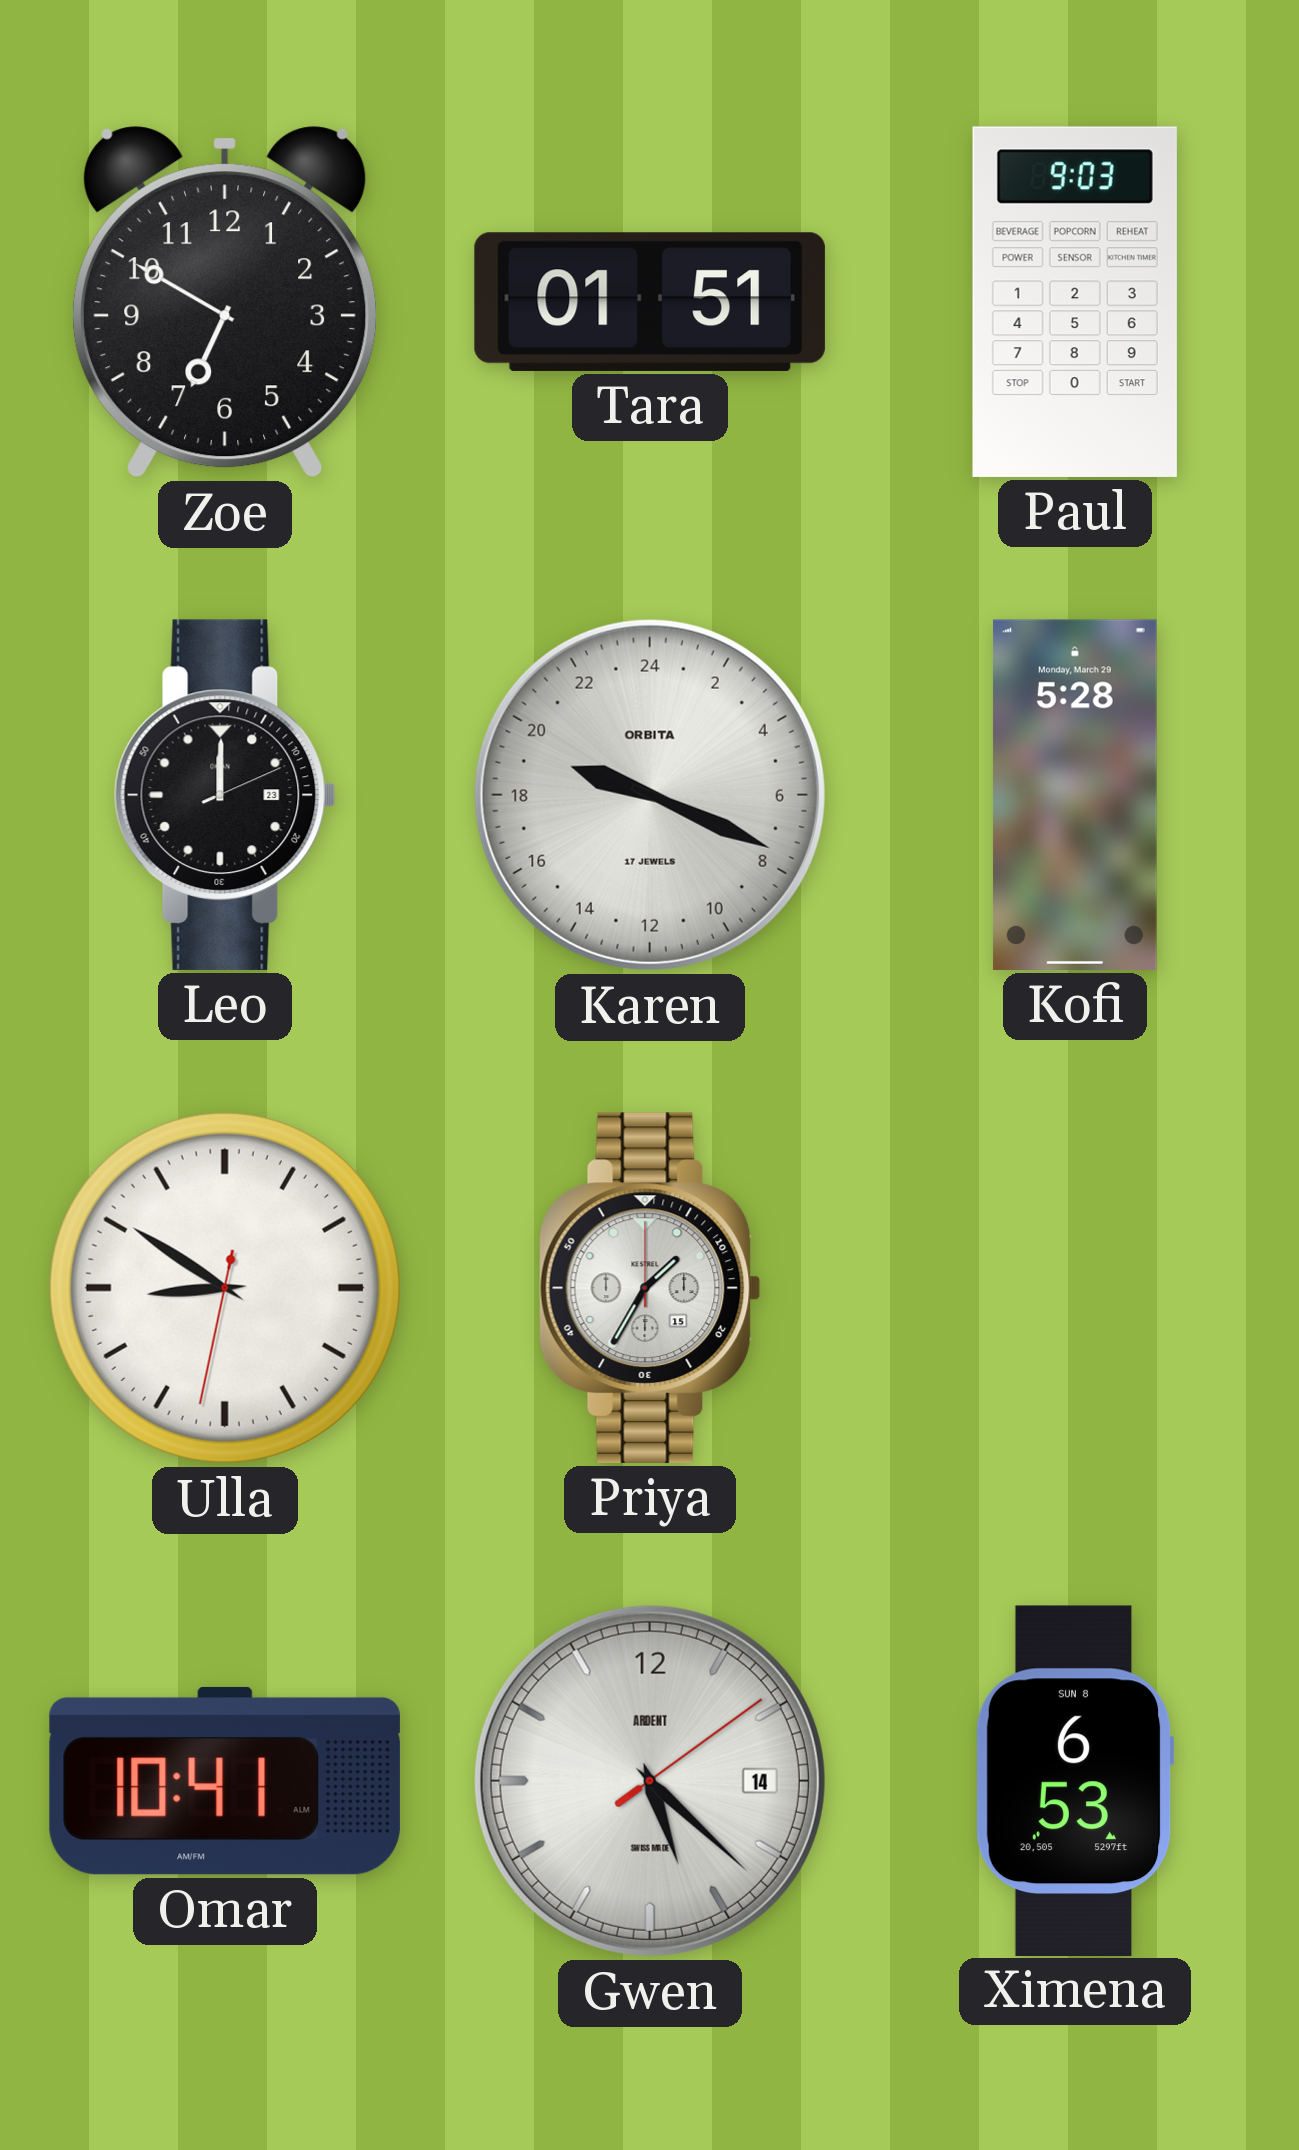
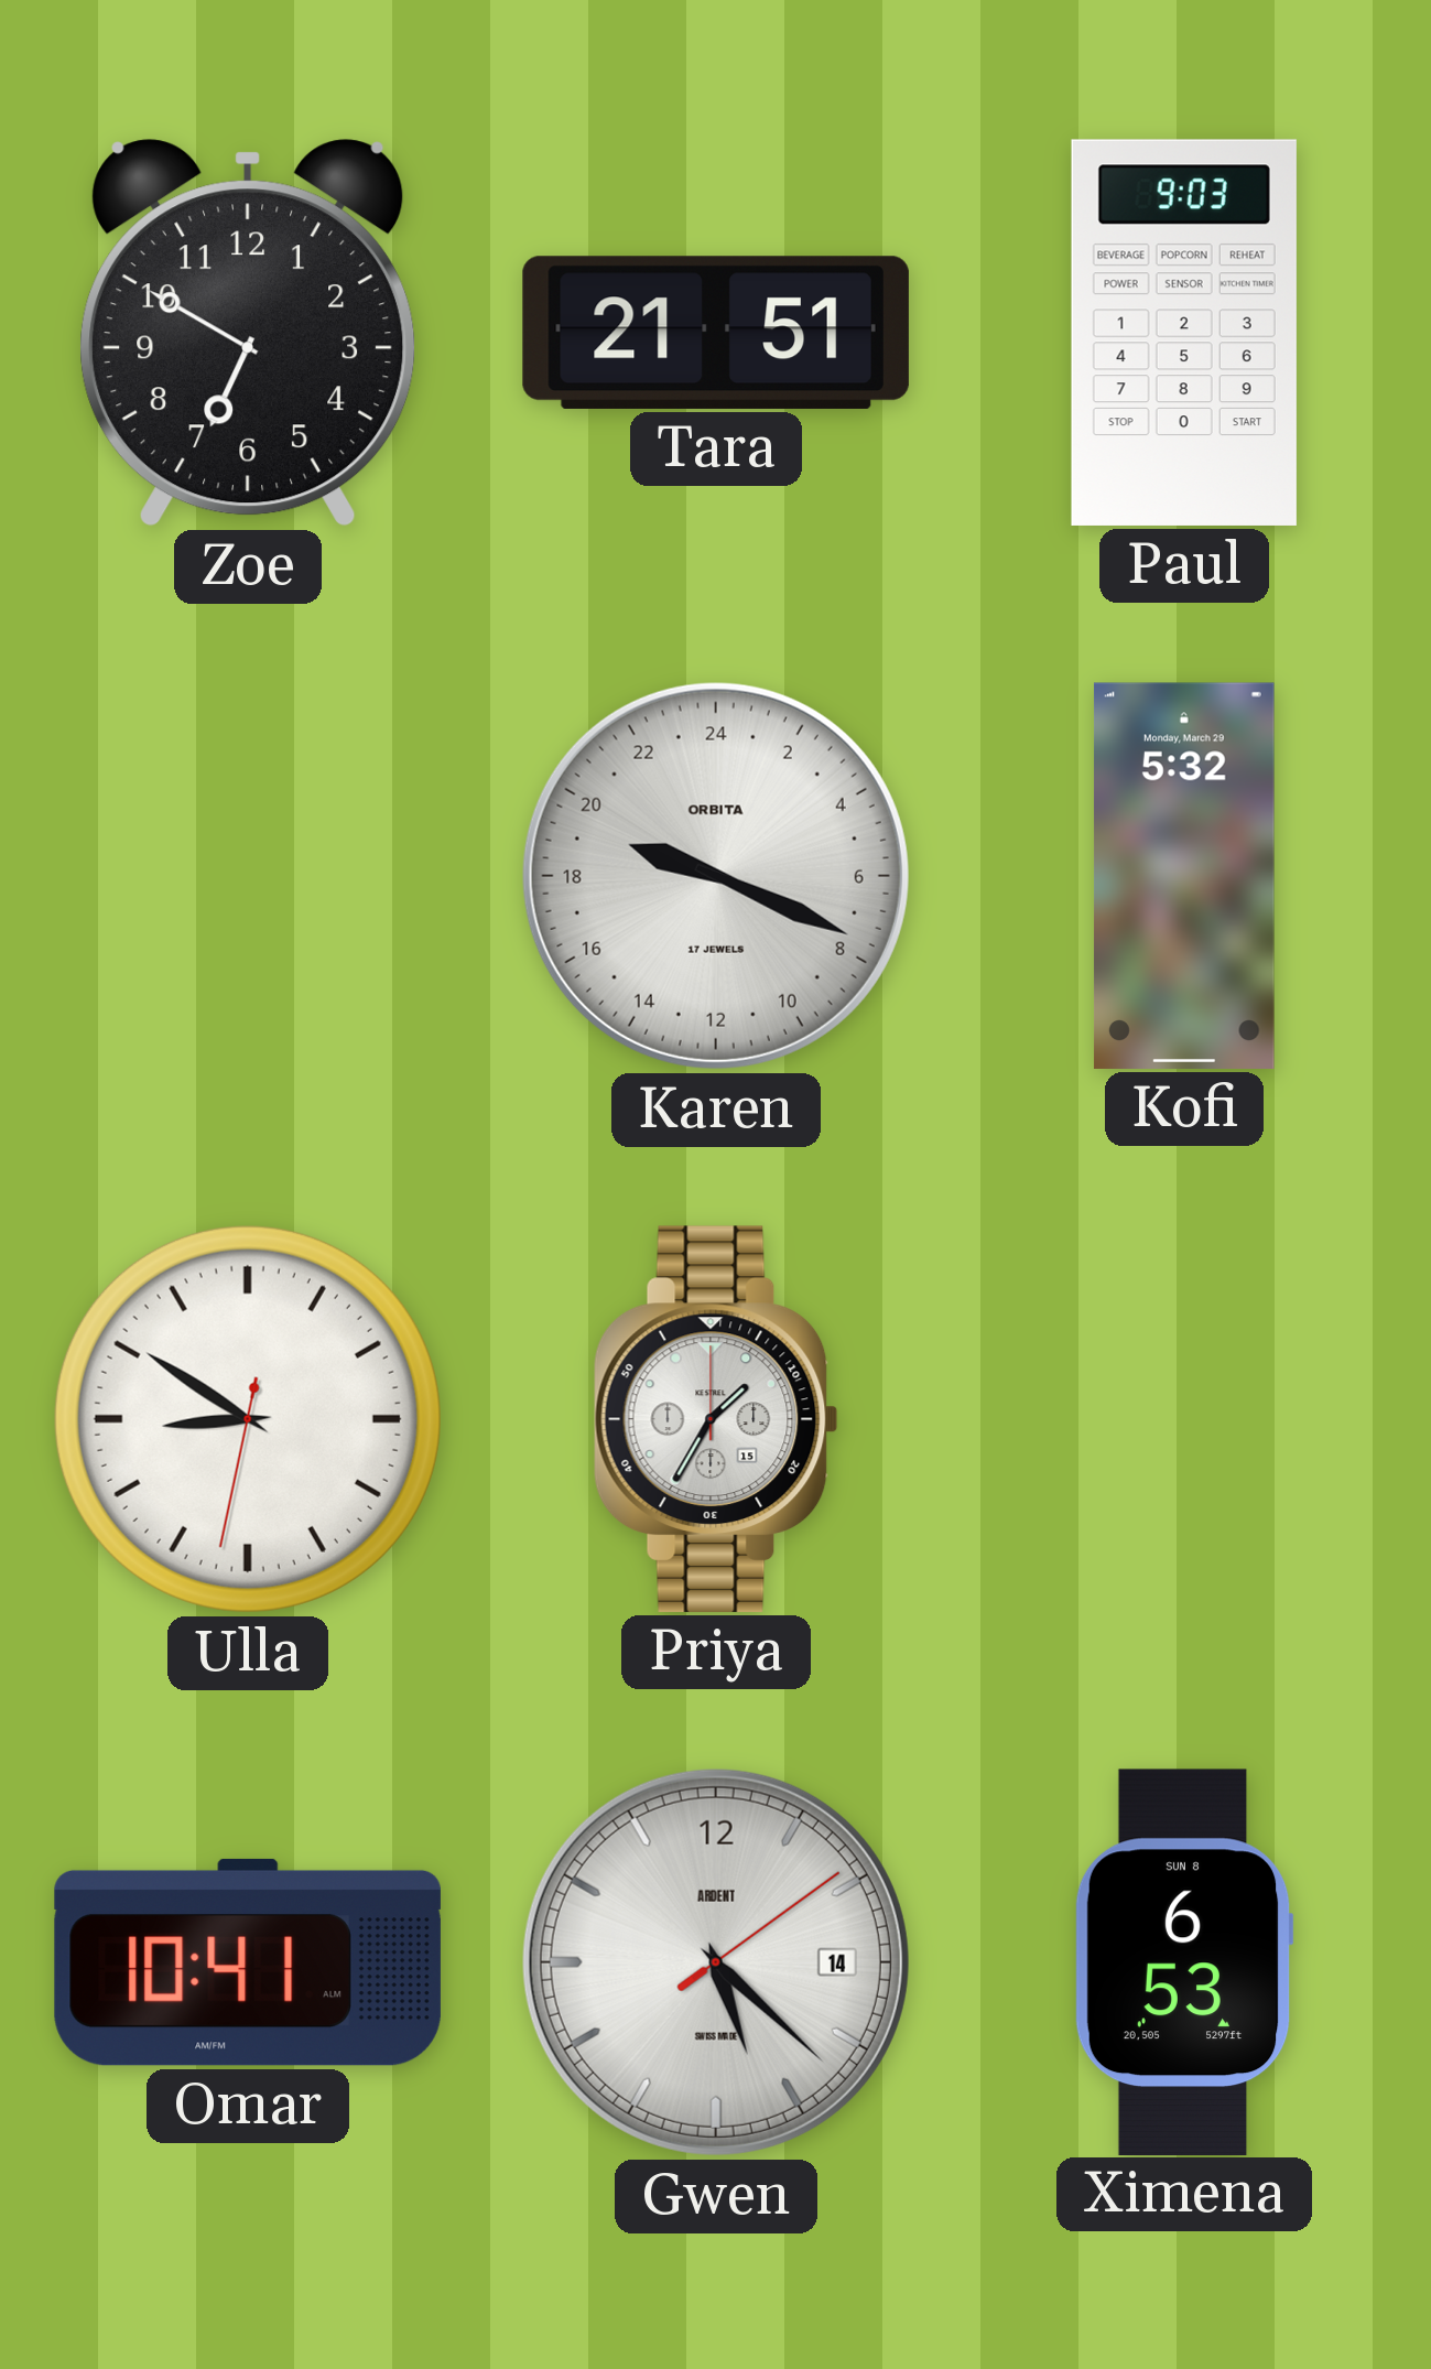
Tara: 01:51 -> 21:51
Leo: 12:00 -> none
Kofi: 5:28 -> 5:32
